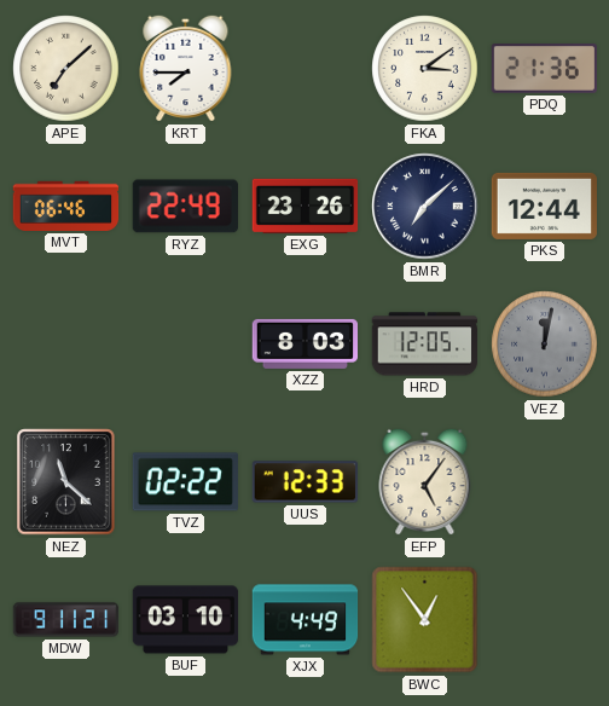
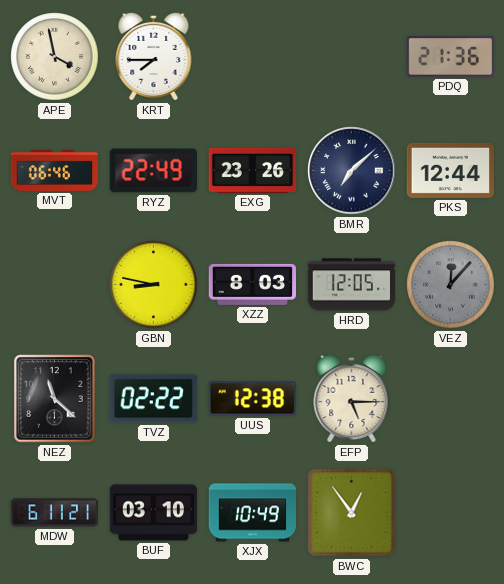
APE: 7:08 -> 3:58
FKA: 3:09 -> none
GBN: none -> 8:47
VEZ: 12:02 -> 12:07
UUS: 12:33 -> 12:38
EFP: 5:06 -> 5:15
MDW: 9:11 -> 6:11
XJX: 4:49 -> 10:49
